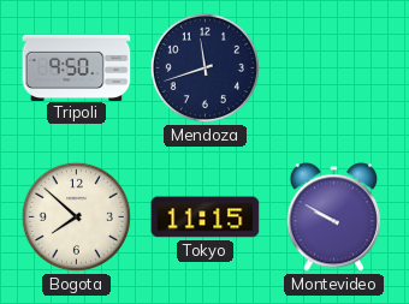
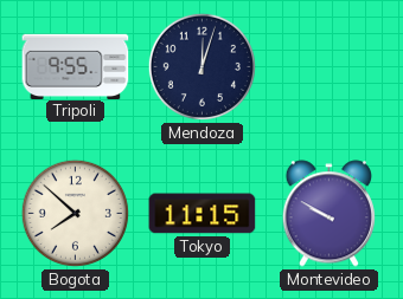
Tripoli: 9:50 -> 9:55
Mendoza: 11:42 -> 12:03
